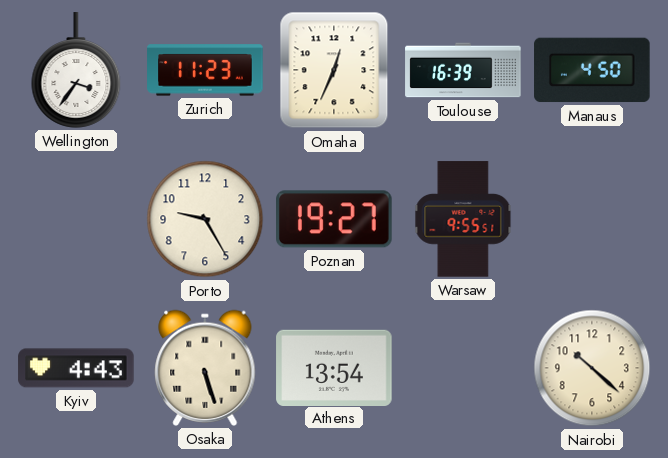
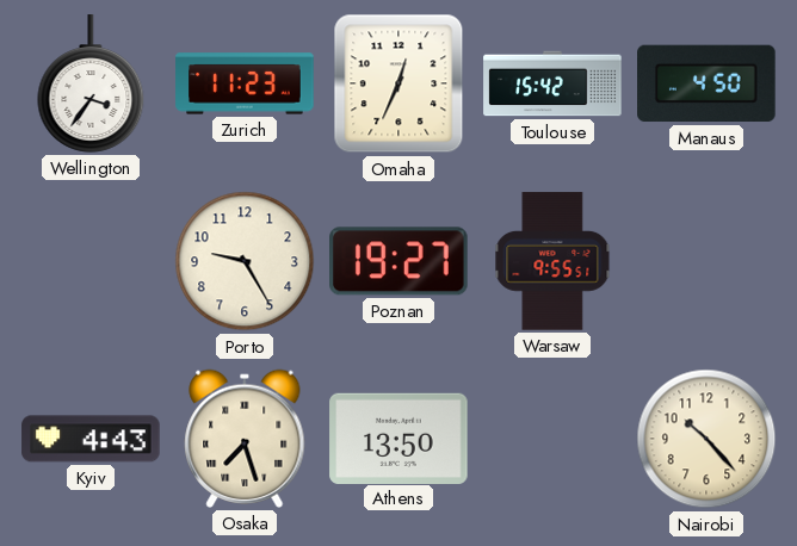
Toulouse: 16:39 -> 15:42
Osaka: 5:27 -> 7:27
Athens: 13:54 -> 13:50
Nairobi: 10:22 -> 10:23
